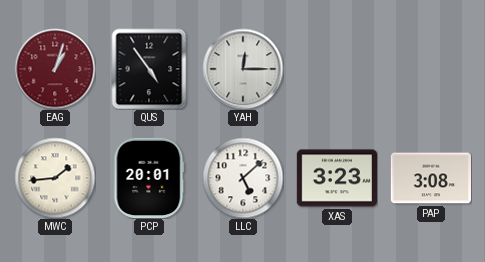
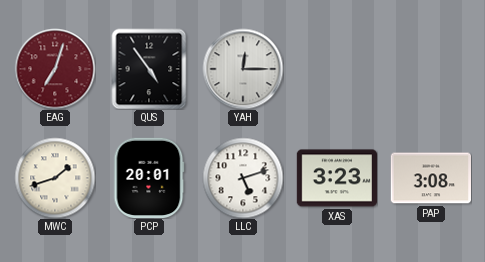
EAG: 1:03 -> 7:03
MWC: 1:44 -> 1:42
LLC: 5:08 -> 5:12
